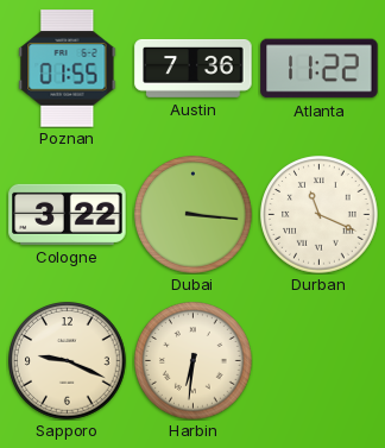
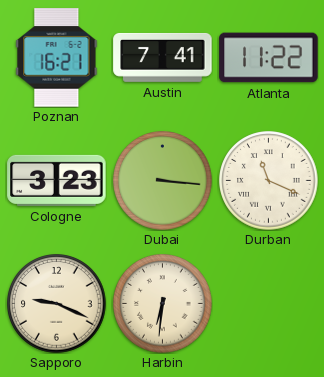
Poznan: 01:55 -> 16:21
Austin: 7:36 -> 7:41
Cologne: 3:22 -> 3:23
